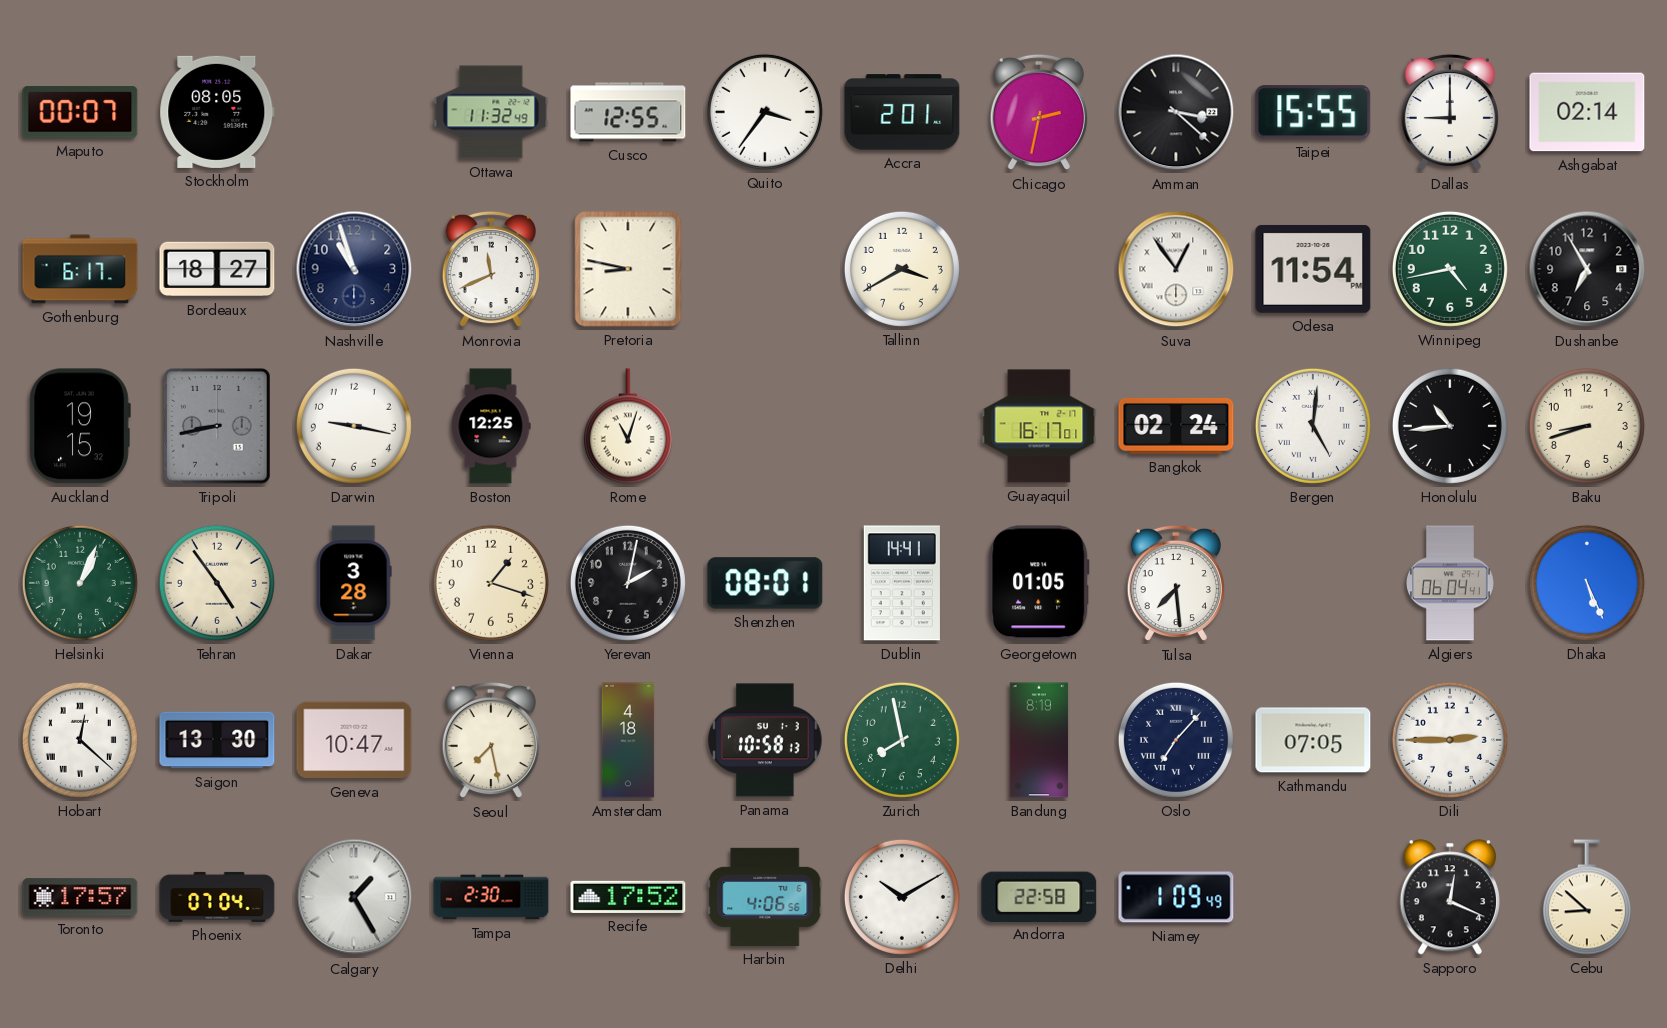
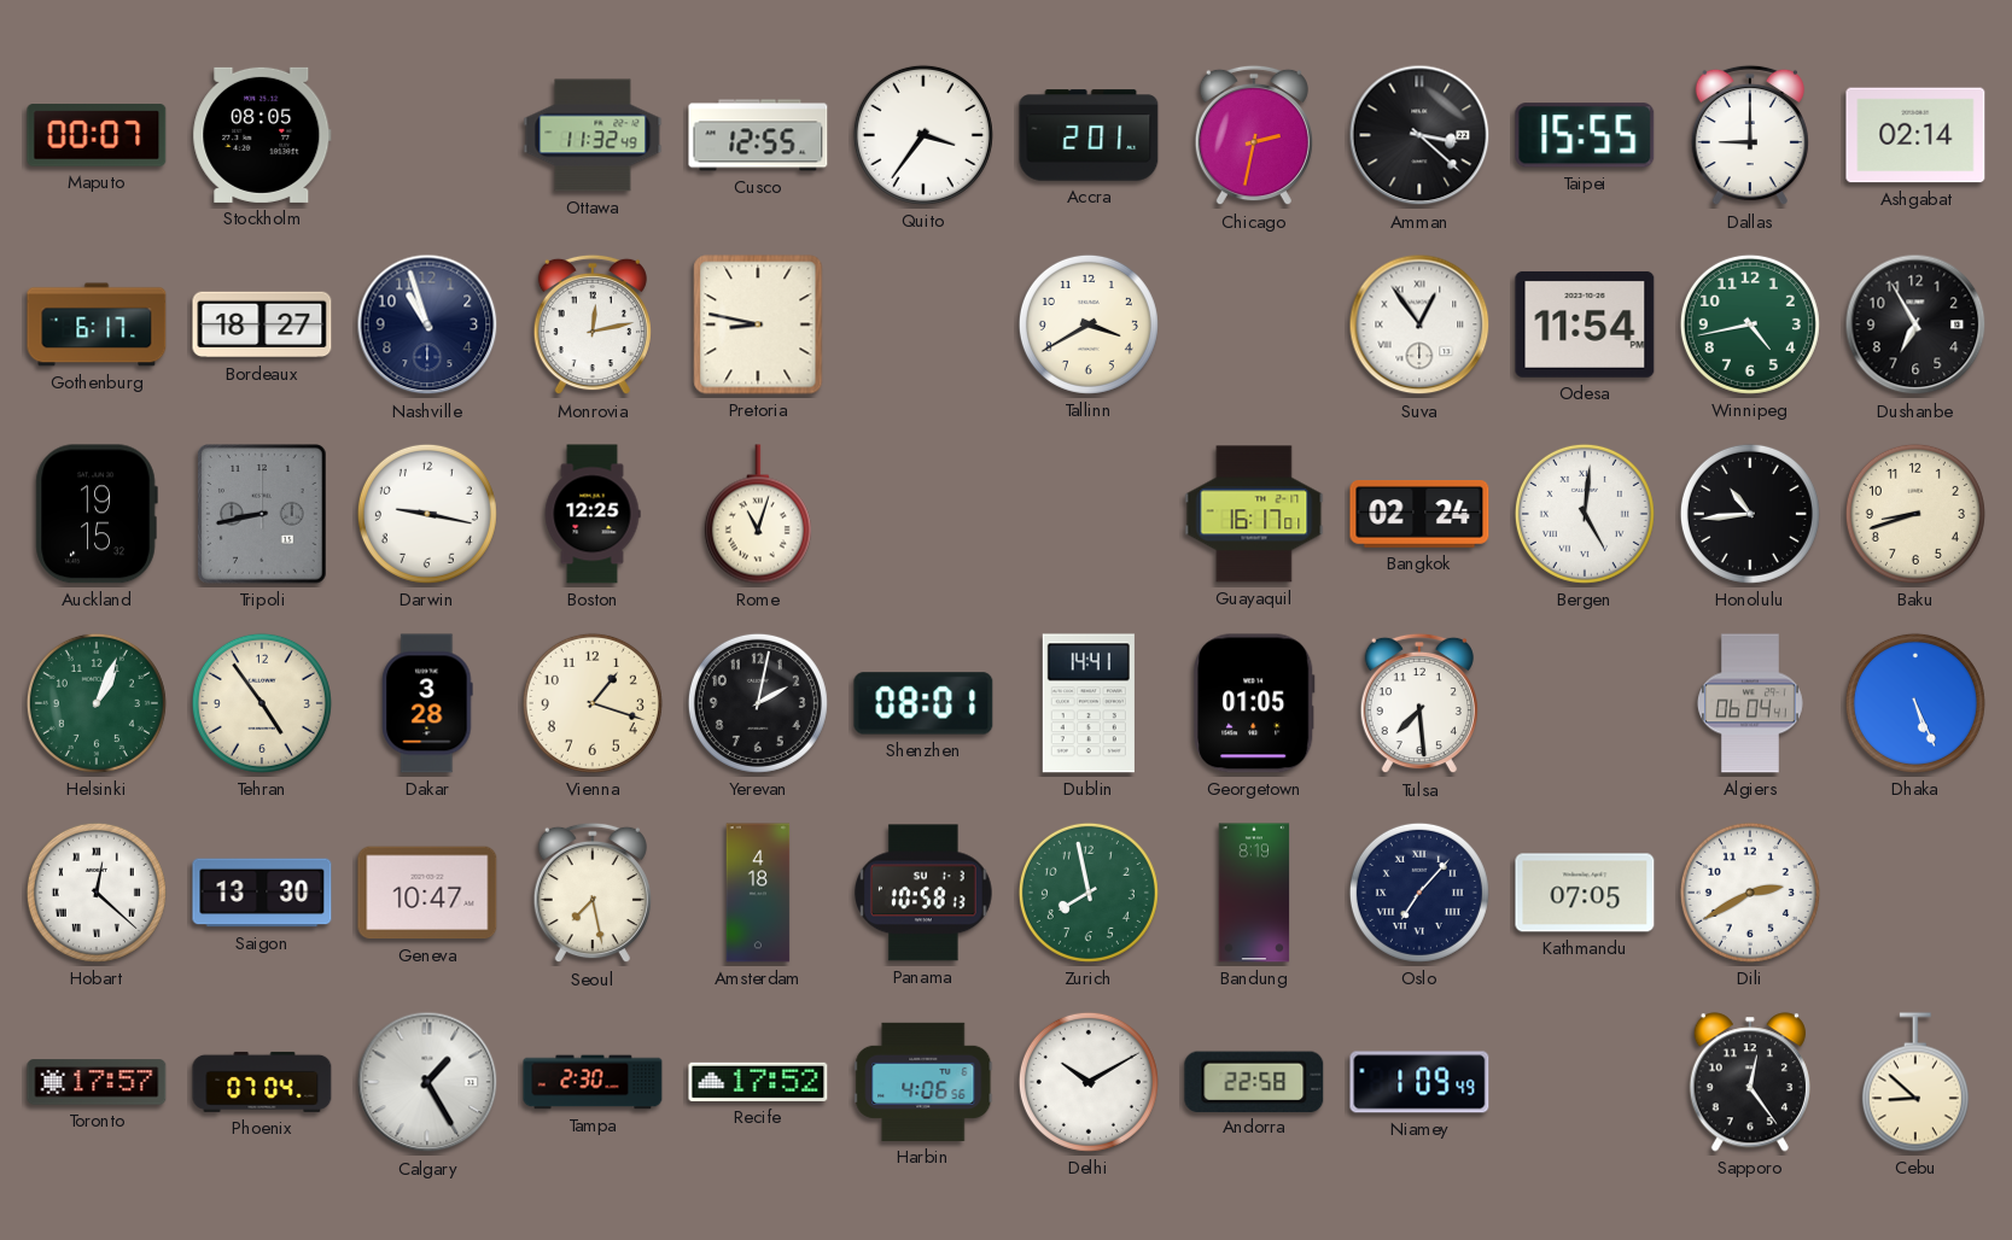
Monrovia: 11:41 -> 12:13
Dili: 2:45 -> 2:40
Sapporo: 12:19 -> 12:24
